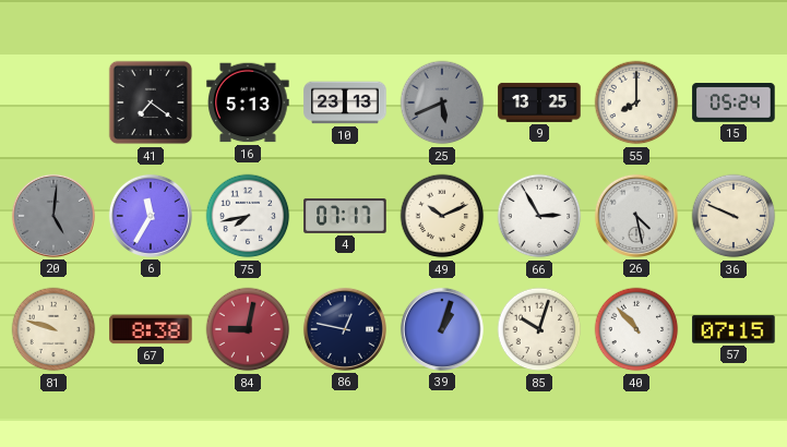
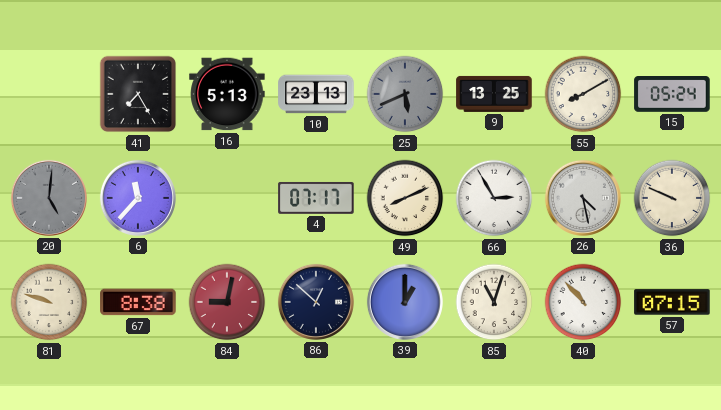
41: 7:21 -> 7:25
55: 8:00 -> 8:10
6: 11:35 -> 11:37
75: 7:43 -> none
49: 10:11 -> 8:11
86: 12:47 -> 12:52
39: 1:03 -> 1:00
85: 10:03 -> 11:03
